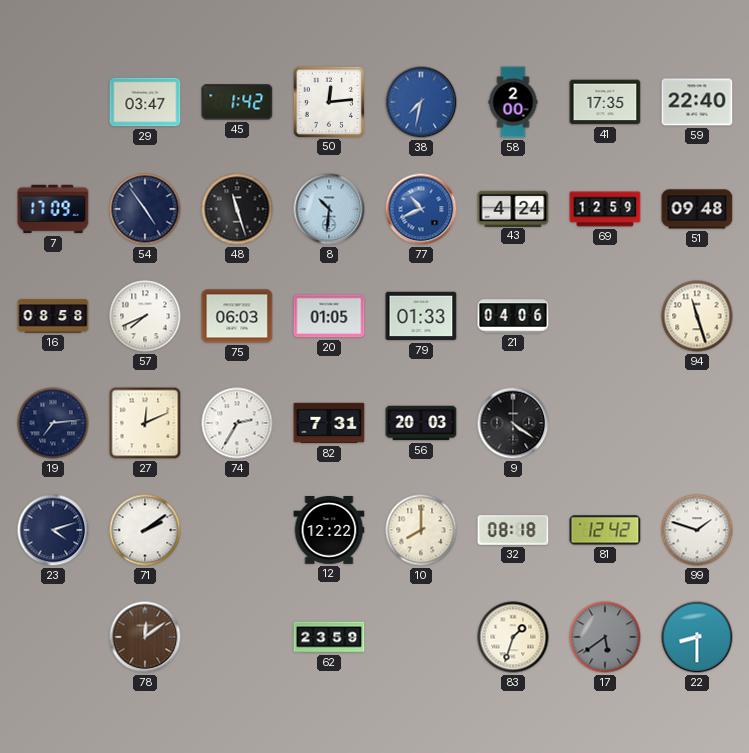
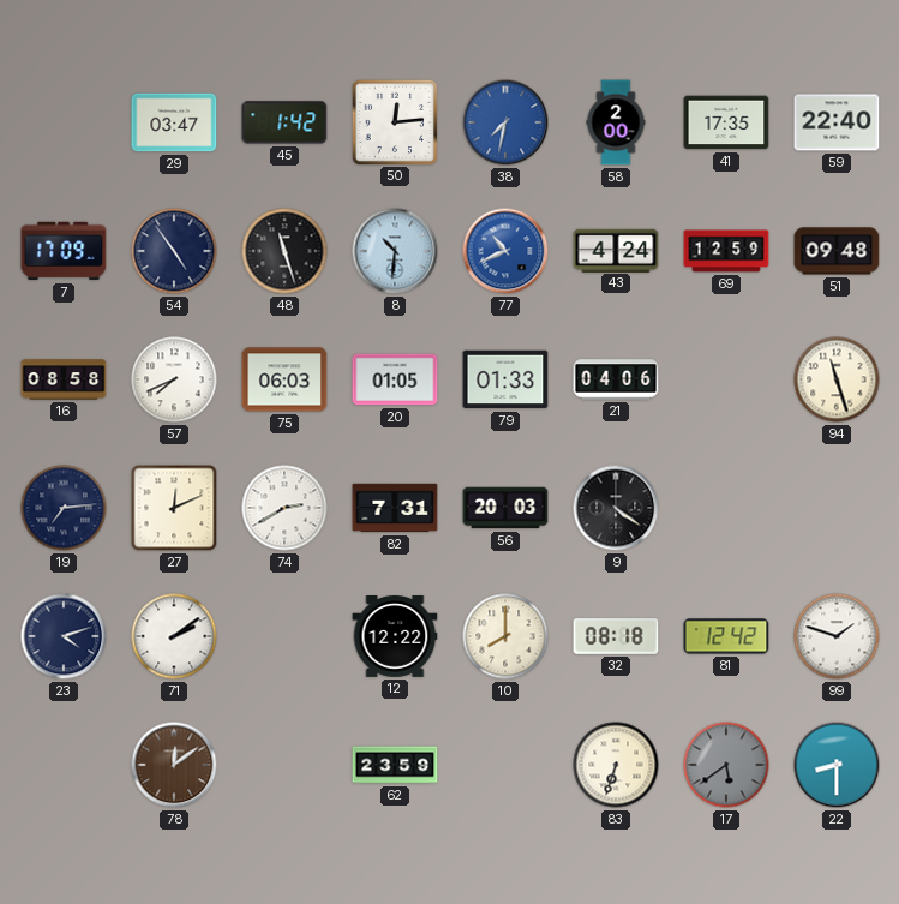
74: 2:35 -> 2:40
83: 1:33 -> 6:33
